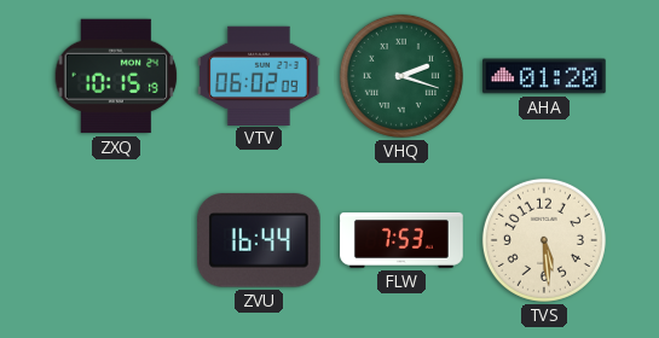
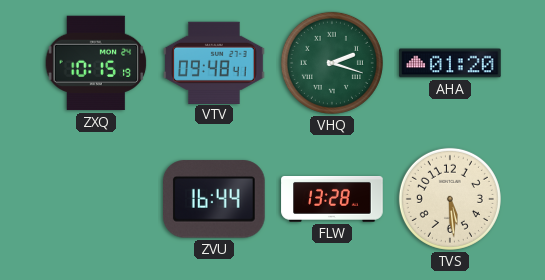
VTV: 06:02 -> 09:48
FLW: 7:53 -> 13:28
